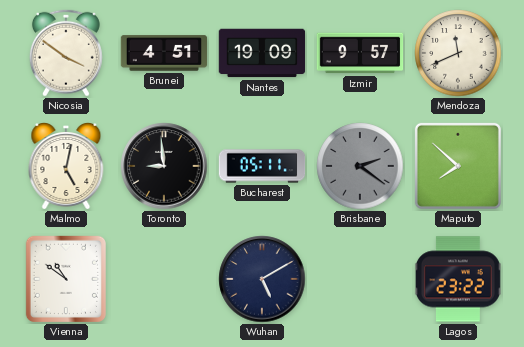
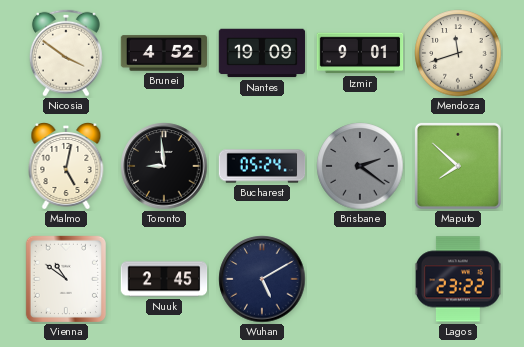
Brunei: 4:51 -> 4:52
Izmir: 9:57 -> 9:01
Mendoza: 11:41 -> 11:42
Bucharest: 05:11 -> 05:24
Nuuk: none -> 2:45
